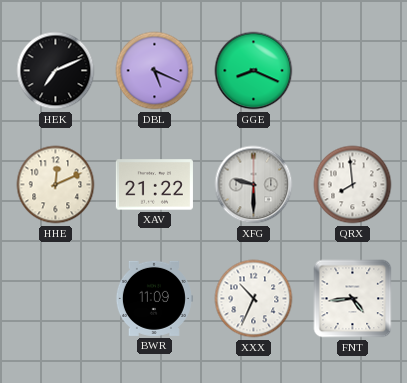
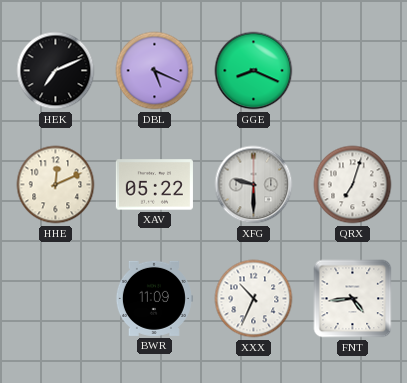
XAV: 21:22 -> 05:22
QRX: 7:59 -> 7:03
